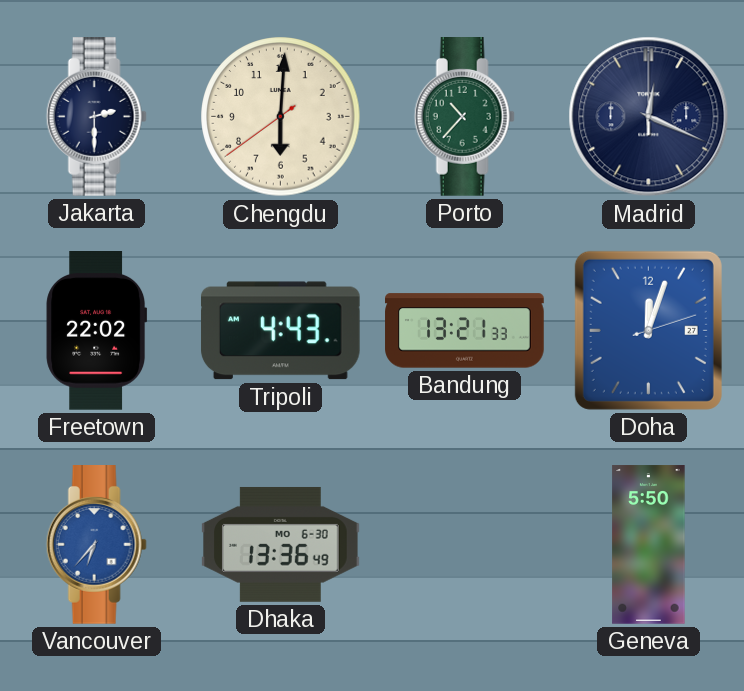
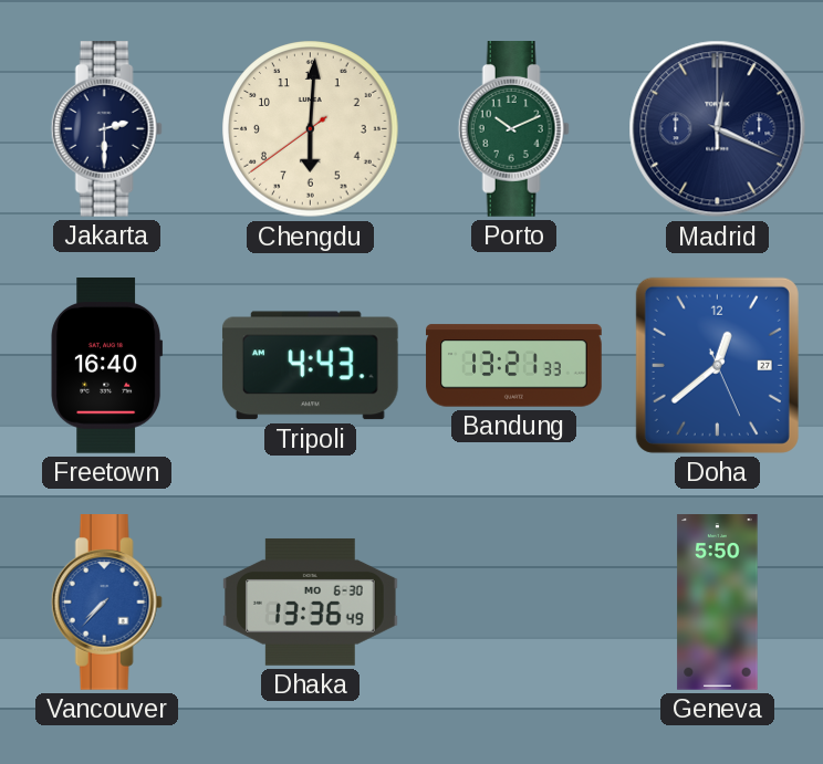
Porto: 10:37 -> 10:11
Freetown: 22:02 -> 16:40
Doha: 12:03 -> 12:38
Vancouver: 6:37 -> 7:37
